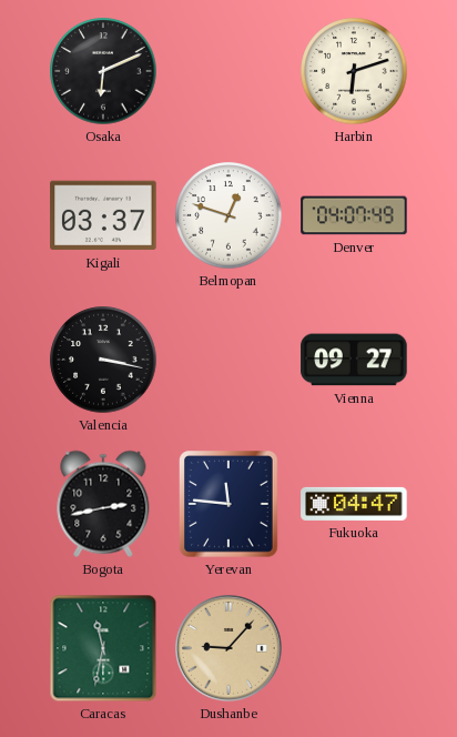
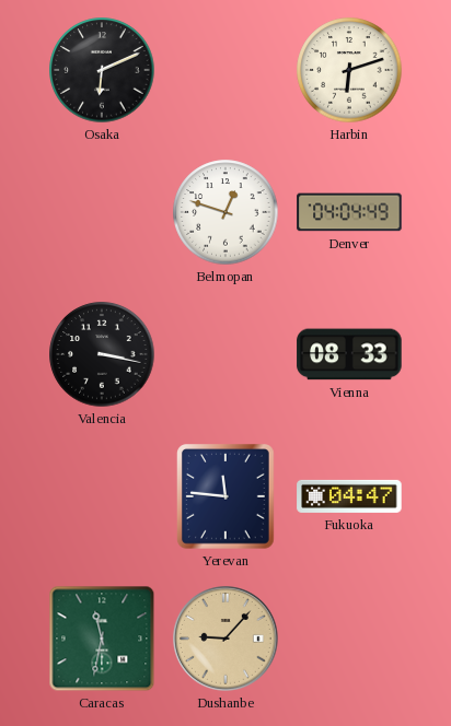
Kigali: 03:37 -> none
Denver: 04:07 -> 04:04
Vienna: 09:27 -> 08:33
Bogota: 2:43 -> none
